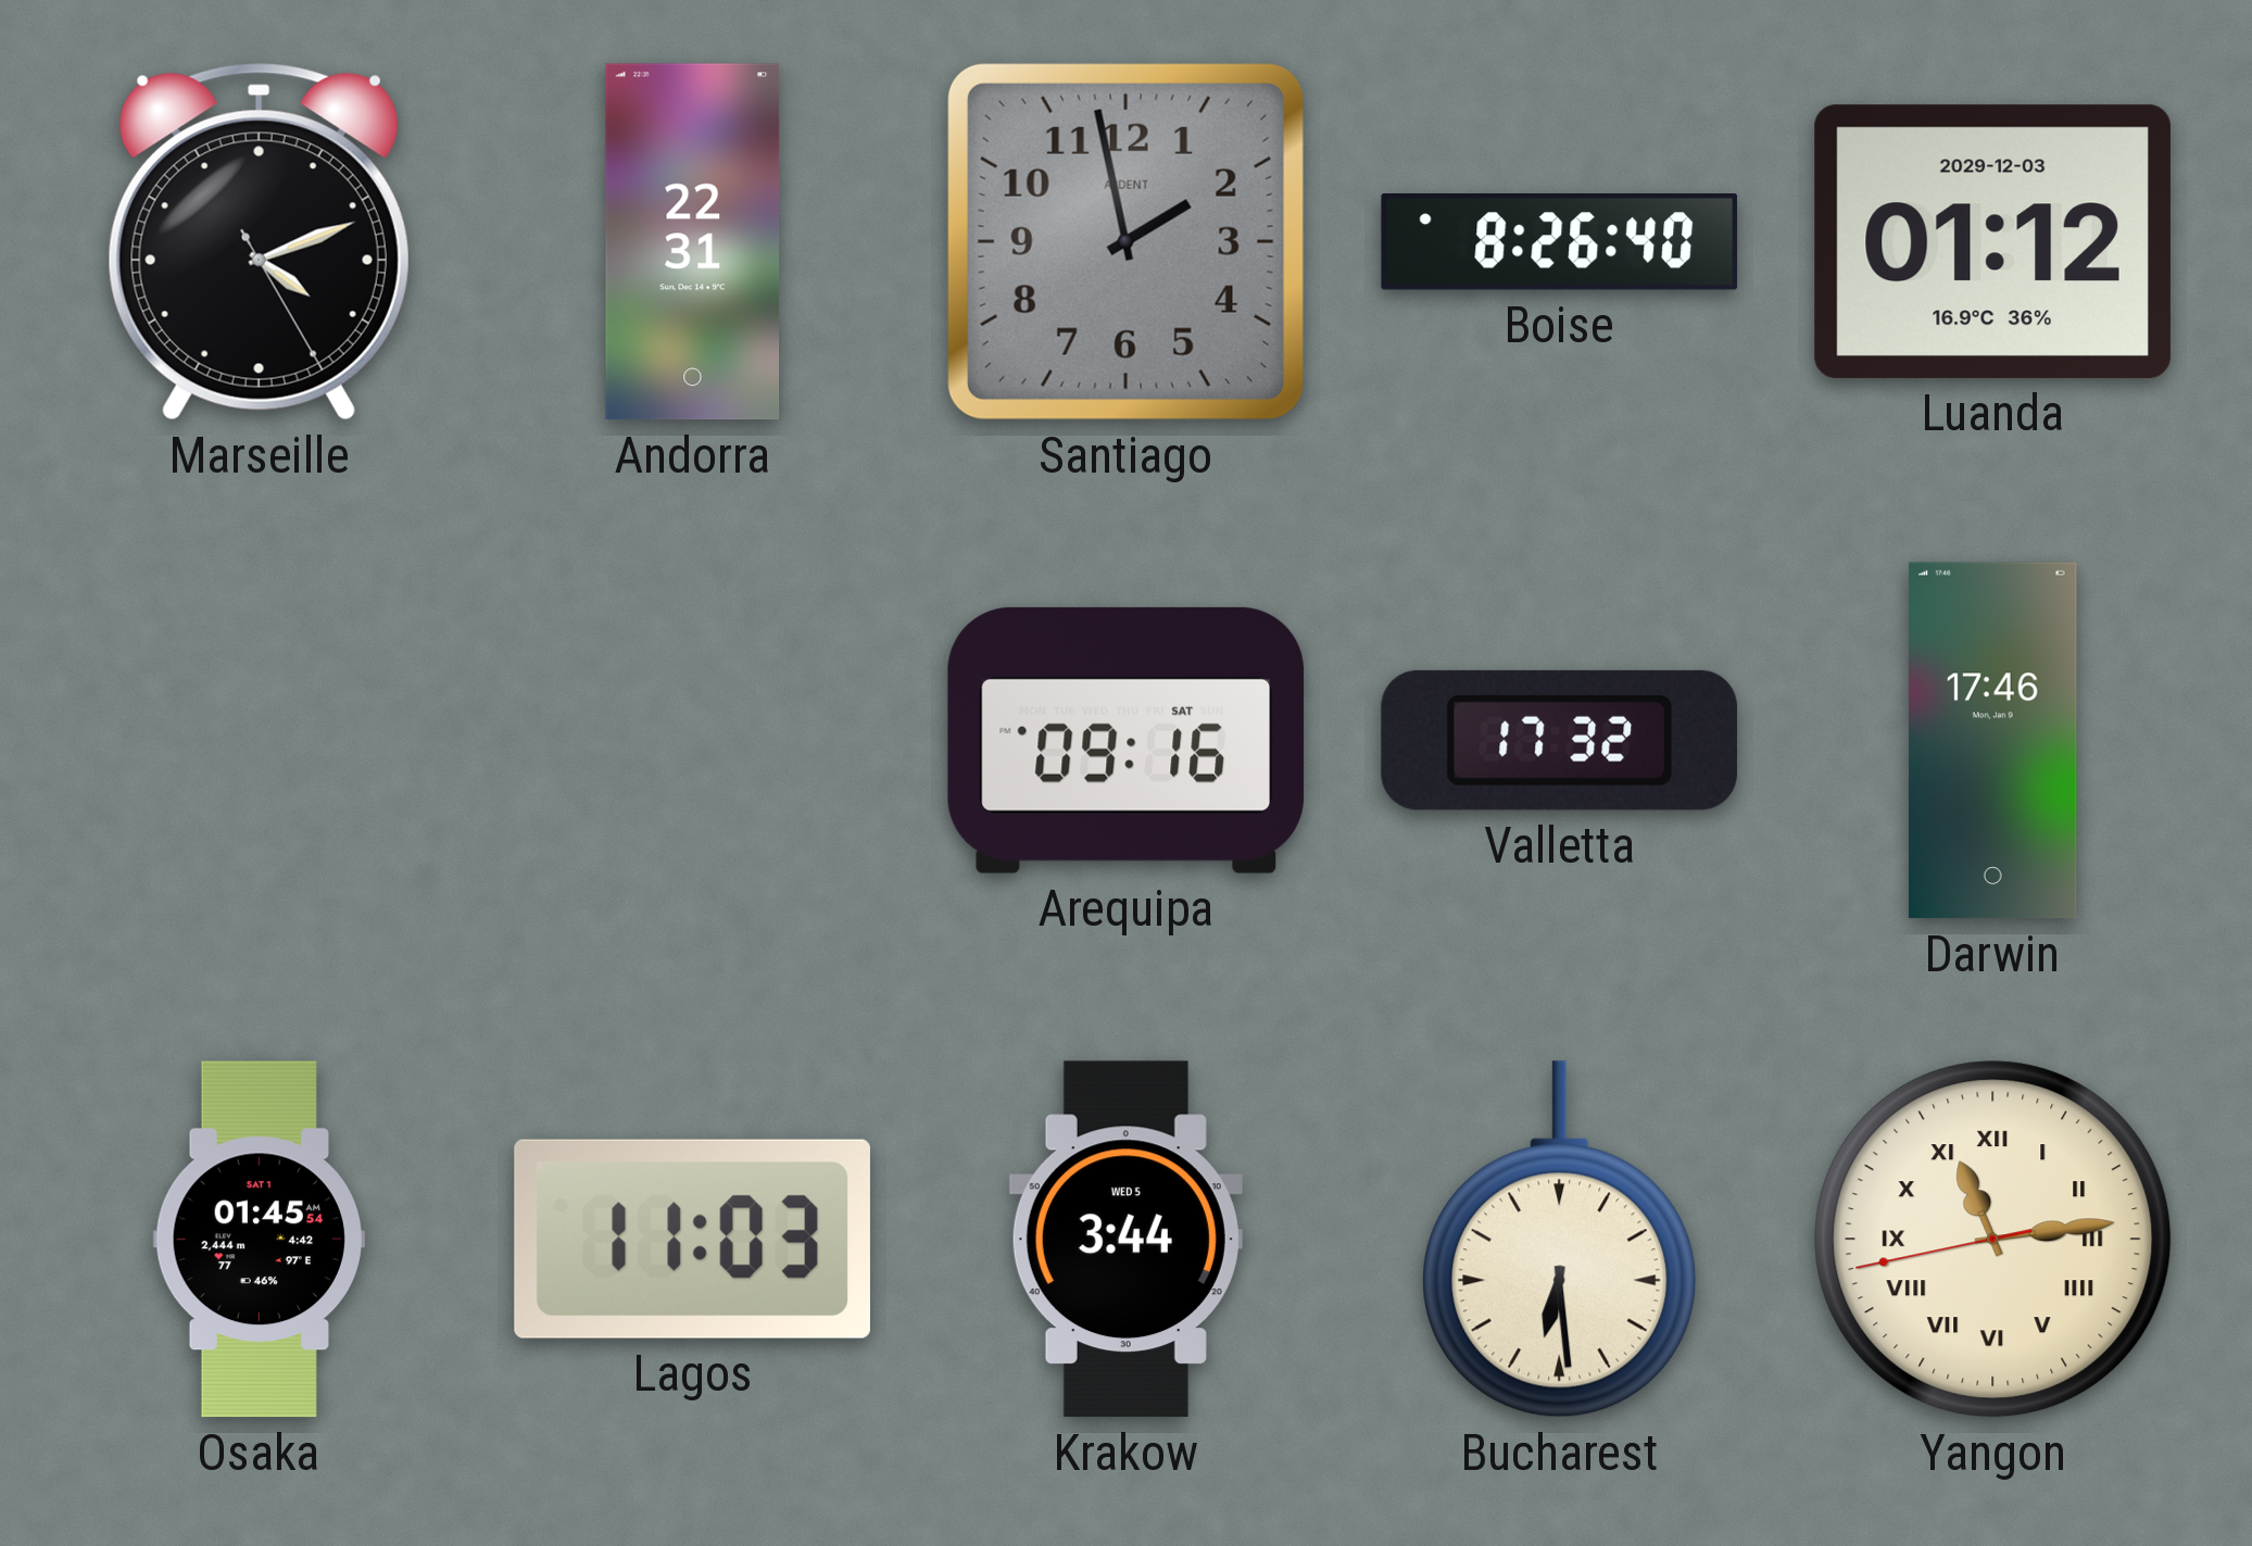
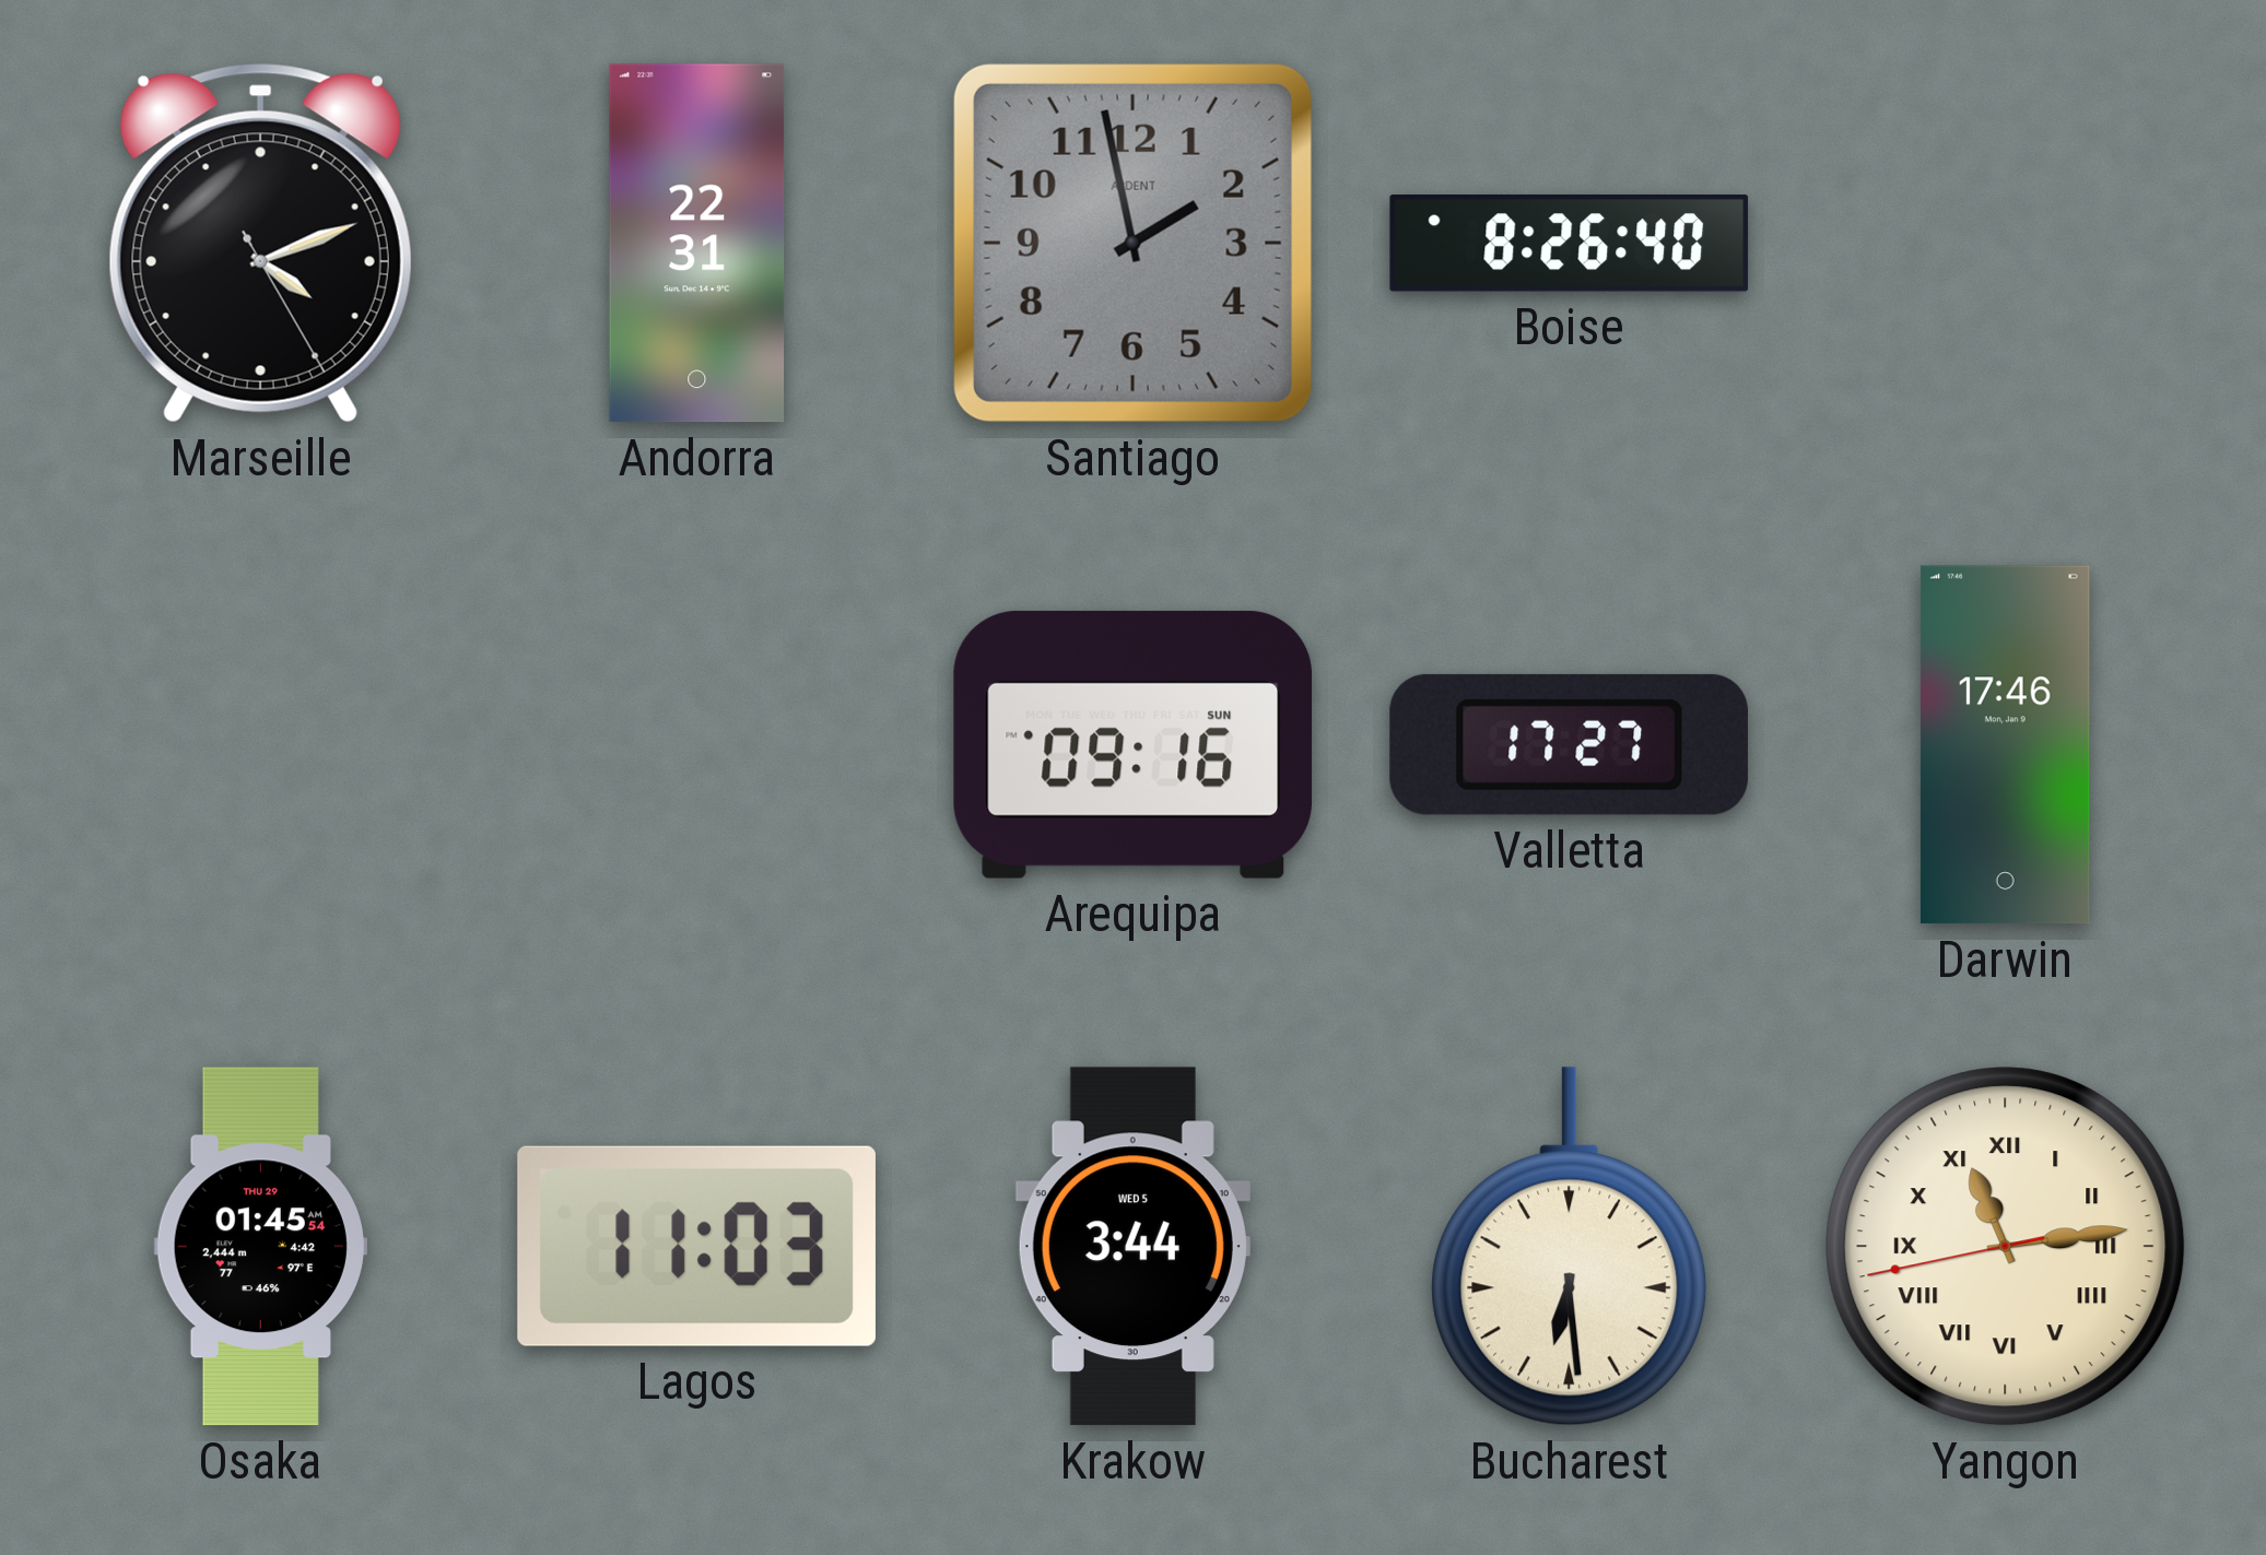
Luanda: 01:12 -> none
Arequipa date: SAT -> SUN
Valletta: 17:32 -> 17:27
Osaka date: SAT 1 -> THU 29
